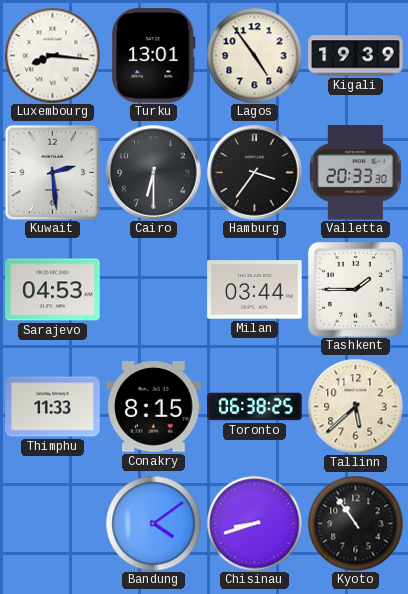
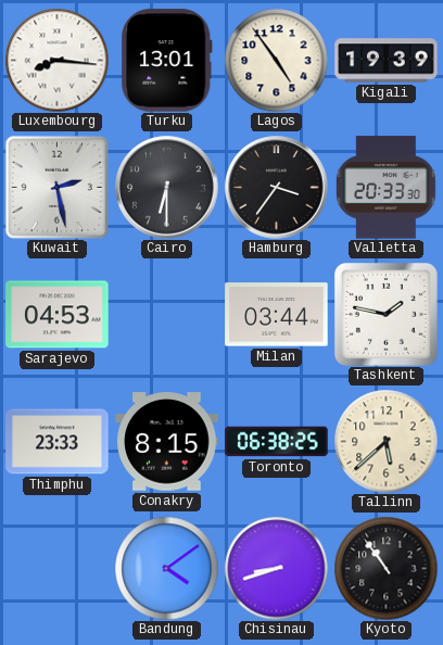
Kuwait: 2:29 -> 2:28
Tashkent: 1:45 -> 1:47
Thimphu: 11:33 -> 23:33
